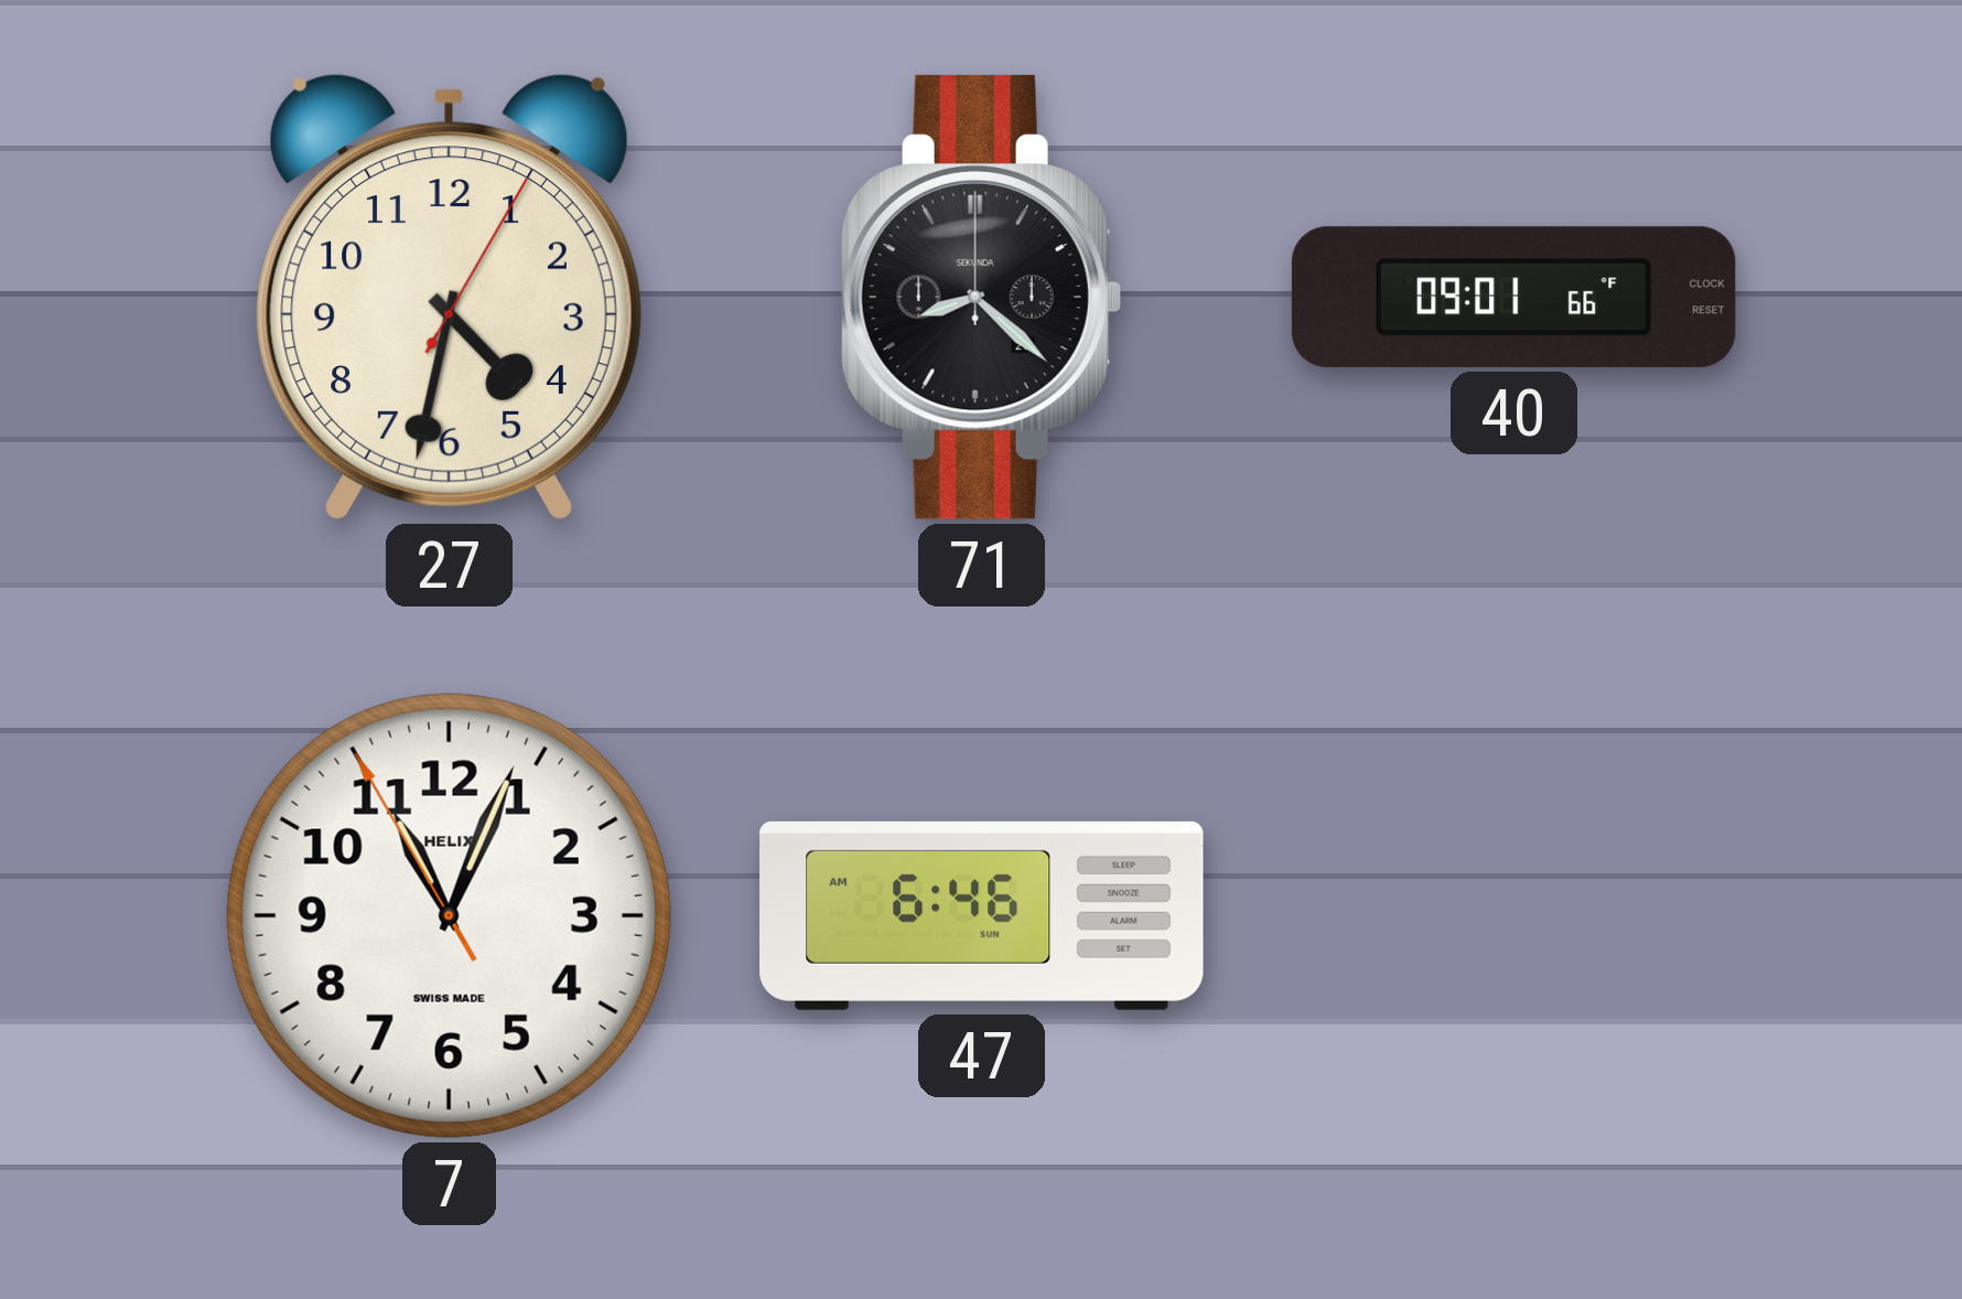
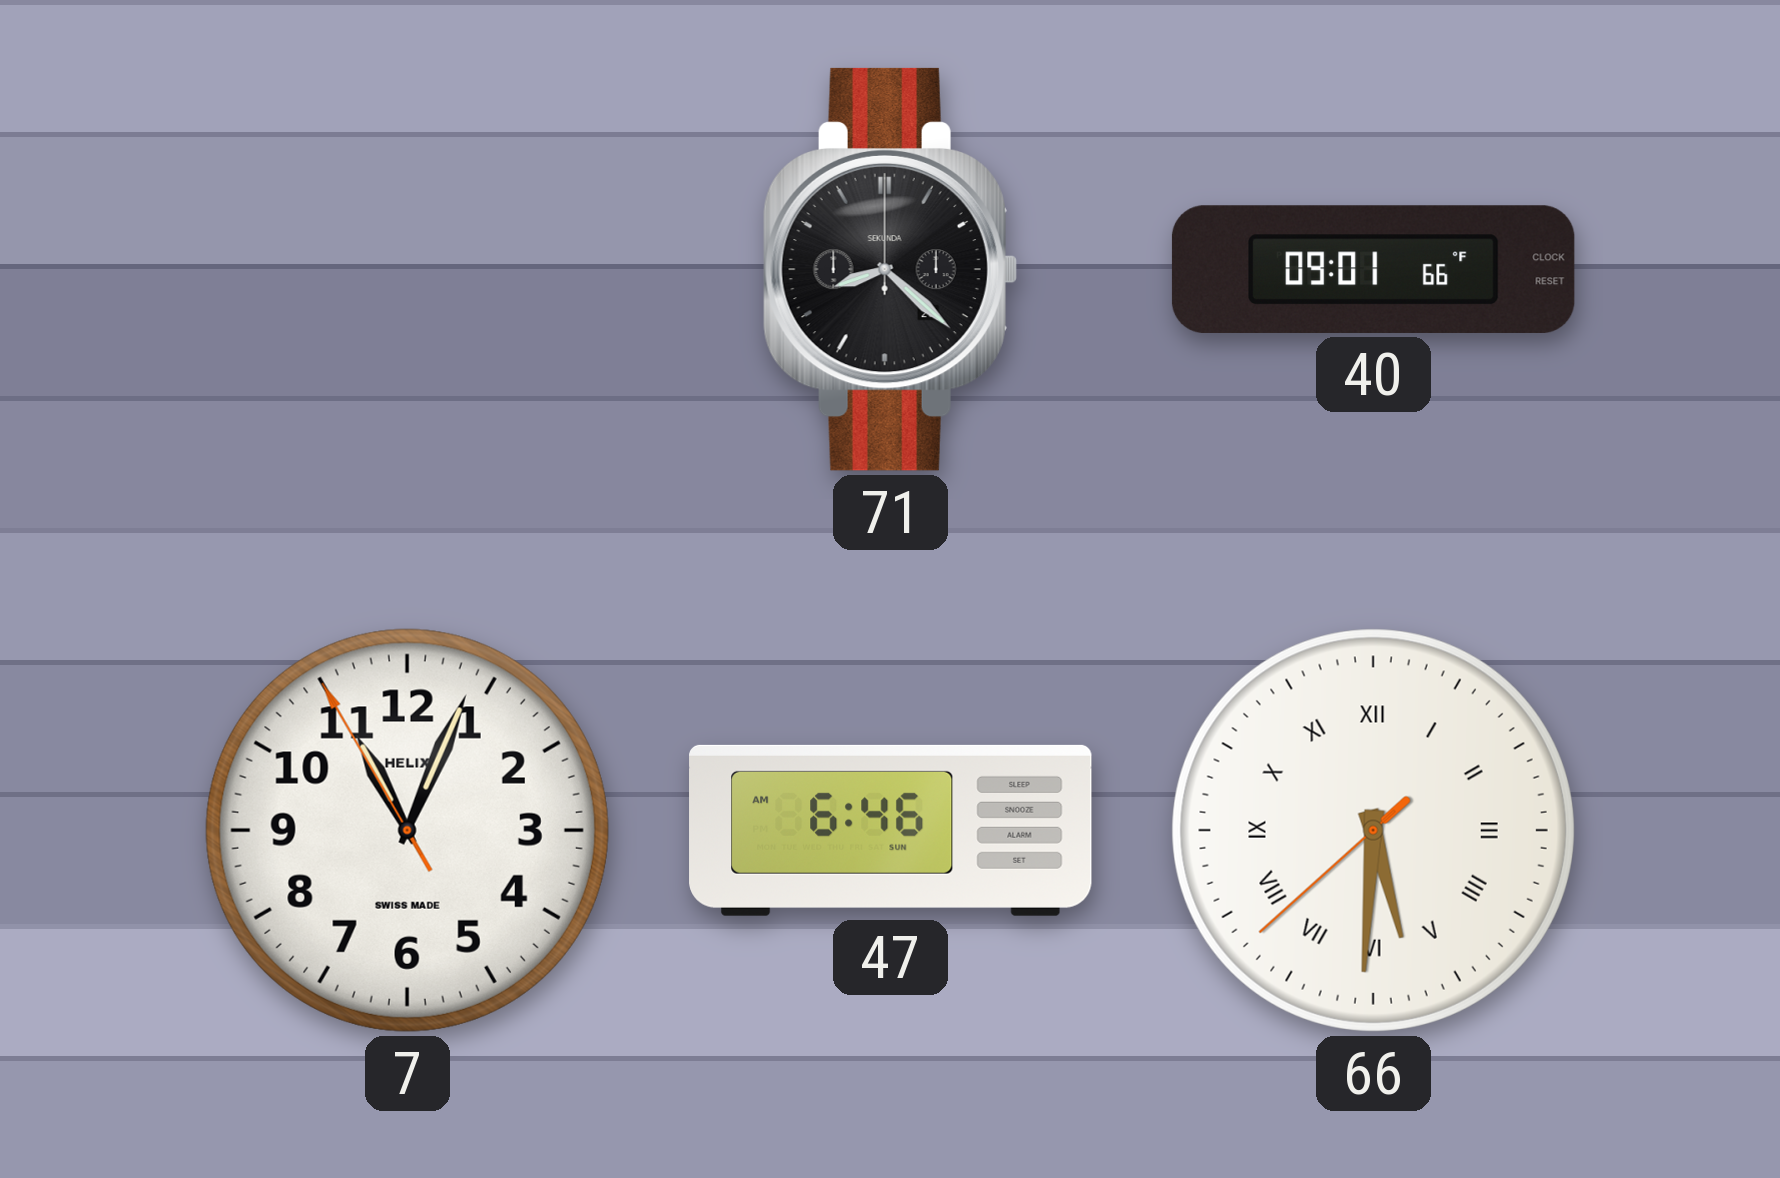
27: 4:32 -> none
66: none -> 5:30
